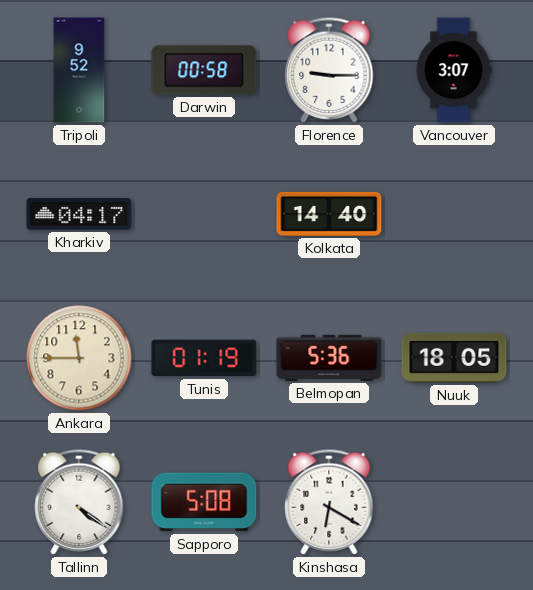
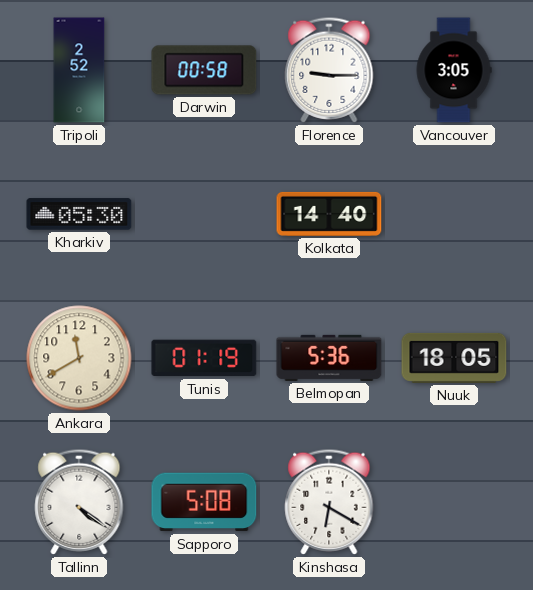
Tripoli: 9:52 -> 2:52
Vancouver: 3:07 -> 3:05
Kharkiv: 04:17 -> 05:30
Ankara: 11:45 -> 11:40
